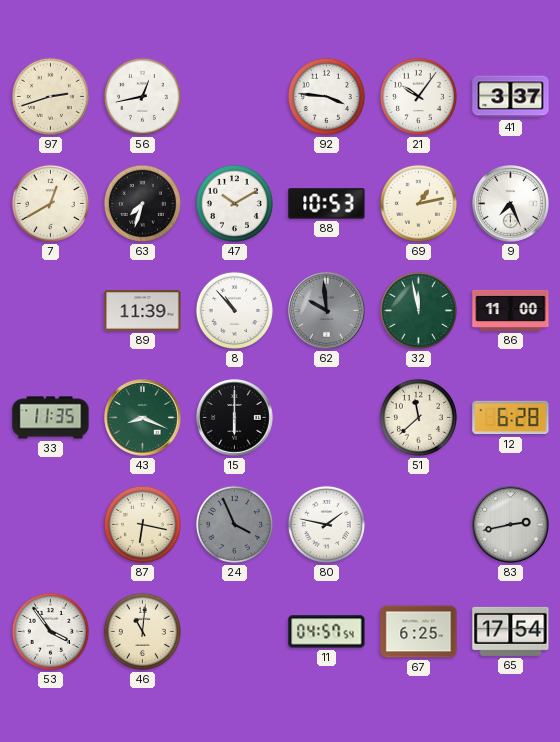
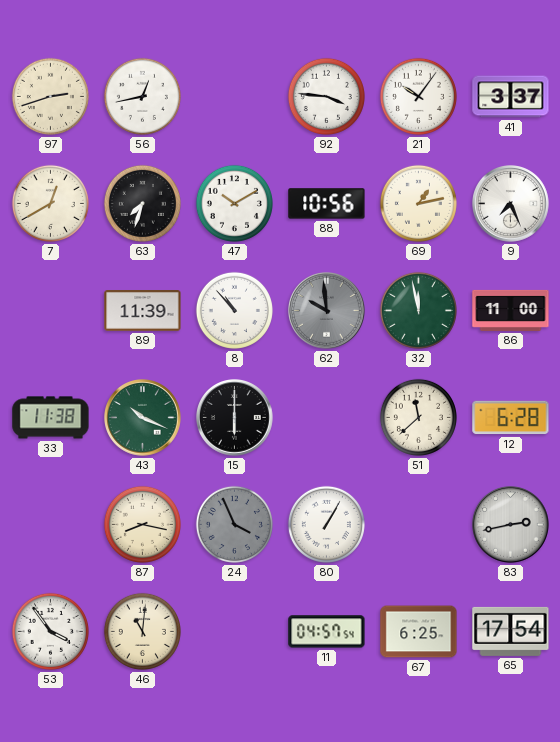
88: 10:53 -> 10:56
33: 11:35 -> 11:38
43: 8:19 -> 10:19
87: 6:17 -> 8:17
80: 1:47 -> 1:05
